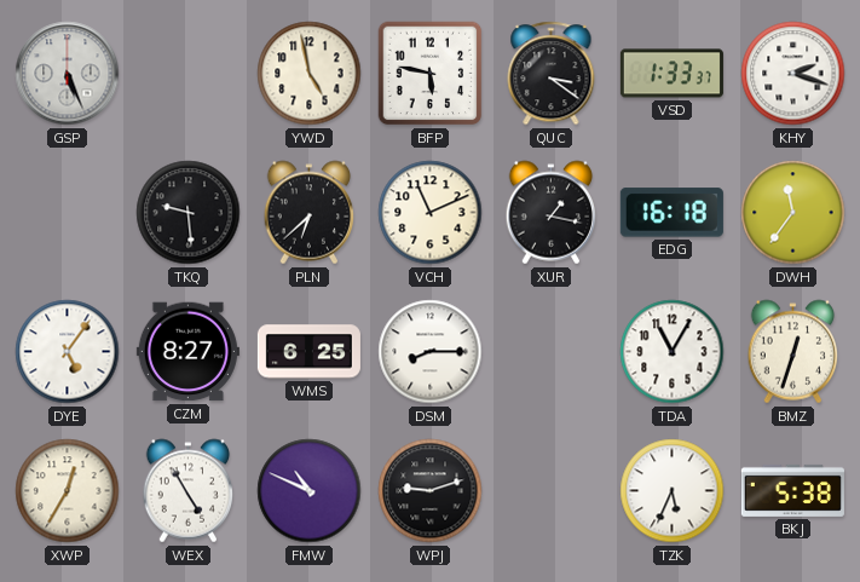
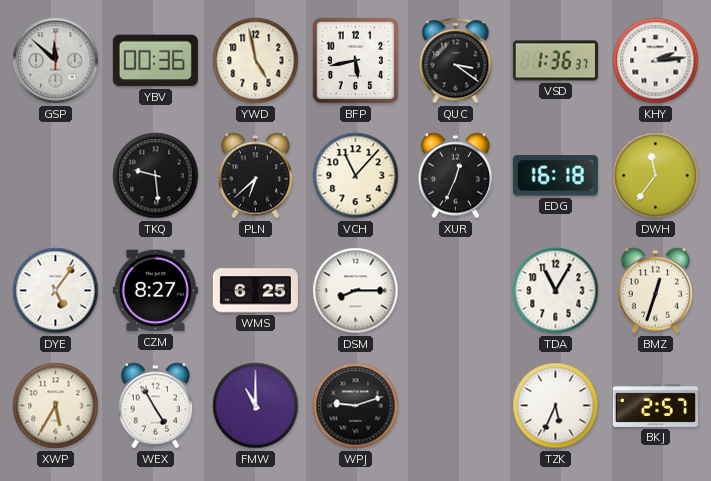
GSP: 5:26 -> 11:52
YBV: none -> 00:36
BFP: 5:47 -> 5:43
VSD: 1:33 -> 1:36
KHY: 2:18 -> 2:14
VCH: 11:11 -> 11:07
XUR: 1:17 -> 12:34
XWP: 12:35 -> 5:35
FMW: 10:49 -> 11:00
BKJ: 5:38 -> 2:57
